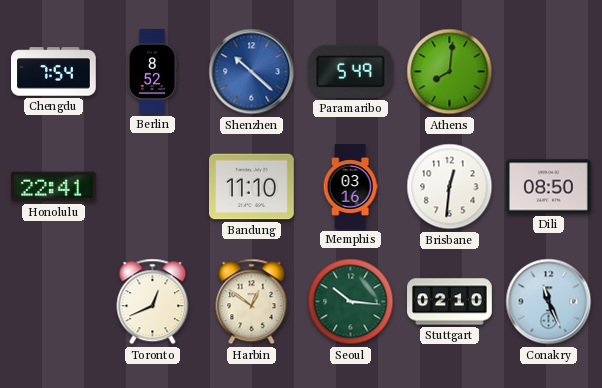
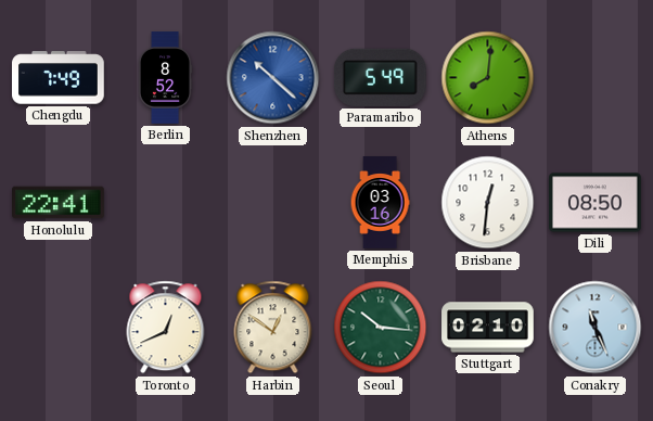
Chengdu: 7:54 -> 7:49
Bandung: 11:10 -> none
